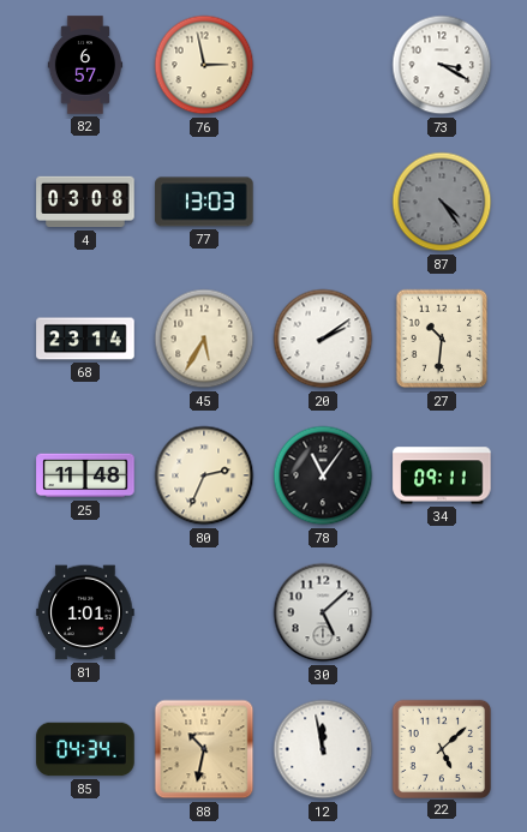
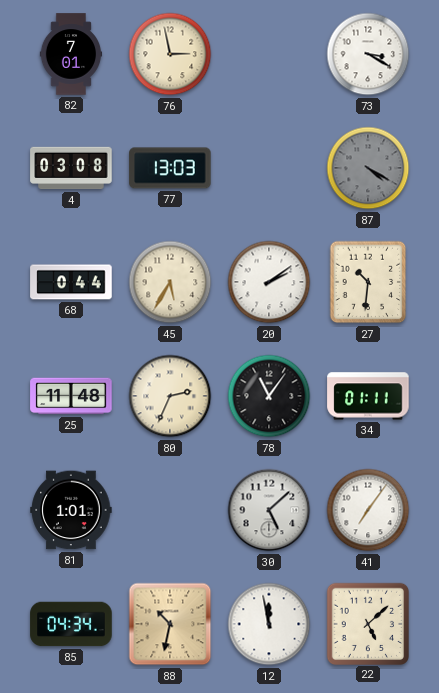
82: 6:57 -> 7:01
87: 4:24 -> 4:20
68: 23:14 -> 0:44
34: 09:11 -> 01:11
41: none -> 7:06
